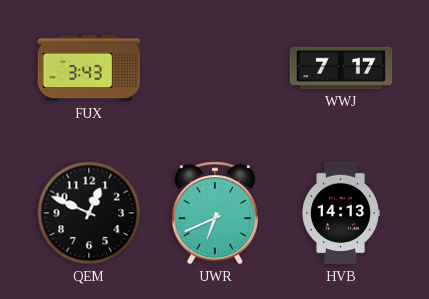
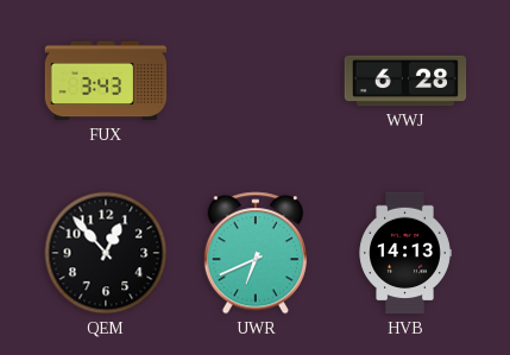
WWJ: 7:17 -> 6:28
QEM: 12:49 -> 12:53
